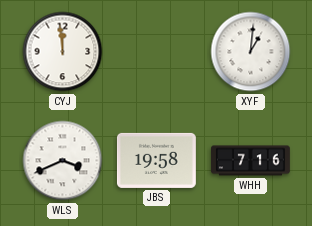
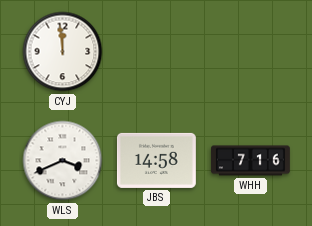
XYF: 1:01 -> none
JBS: 19:58 -> 14:58
